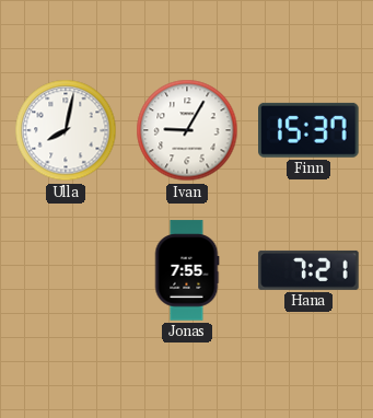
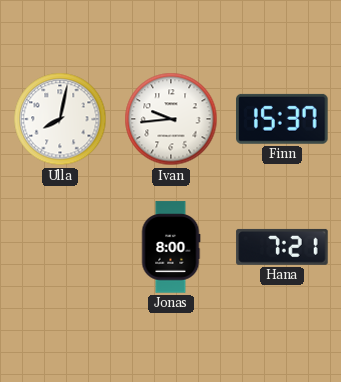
Ivan: 9:05 -> 9:44
Jonas: 7:55 -> 8:00
